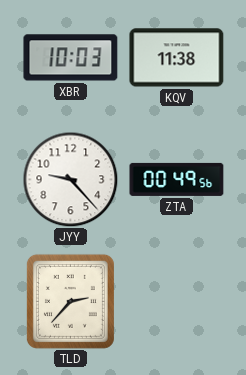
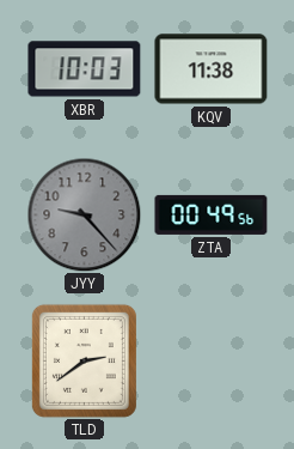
JYY dial: white -> grey
TLD: 2:37 -> 2:39
